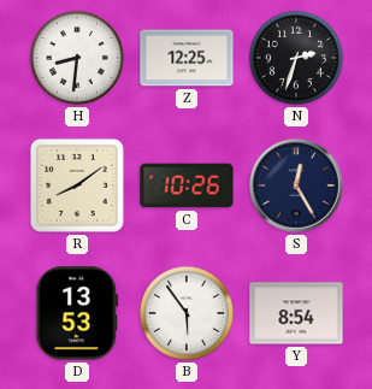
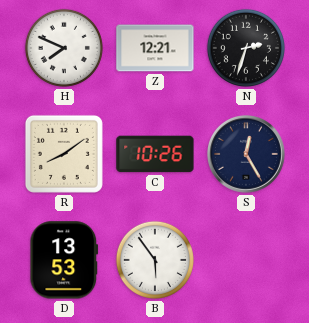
H: 8:31 -> 7:49
Z: 12:25 -> 12:21
Y: 8:54 -> none
